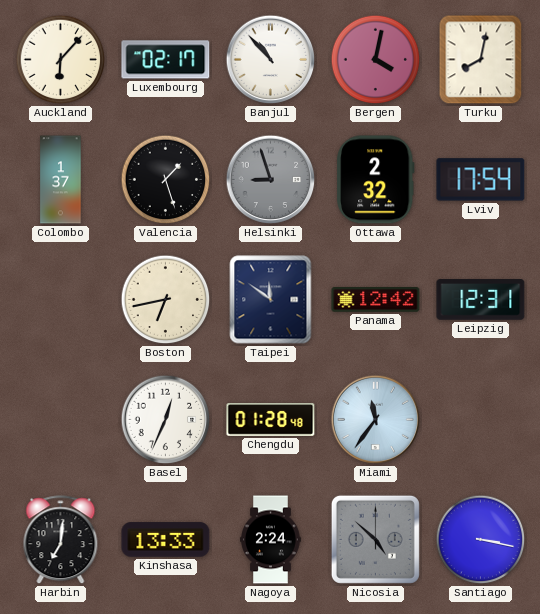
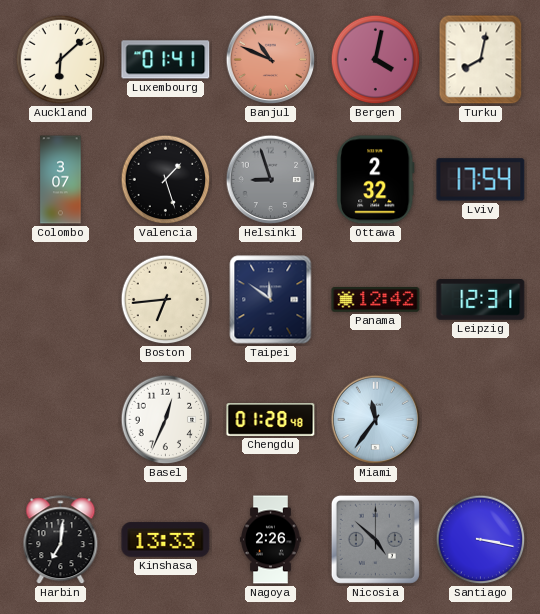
Auckland: 6:07 -> 6:08
Luxembourg: 02:17 -> 01:41
Banjul: 10:53 -> 10:49
Banjul dial: white -> salmon
Colombo: 1:37 -> 3:07
Boston: 6:43 -> 6:44
Nagoya: 2:24 -> 2:26
